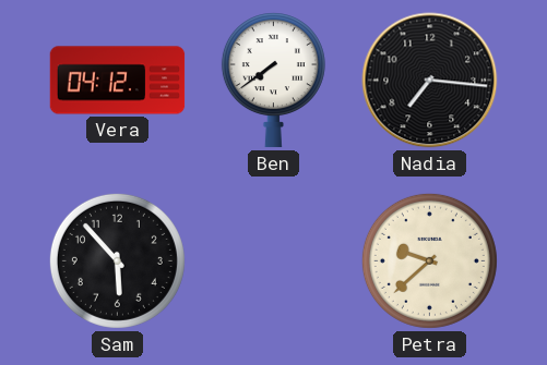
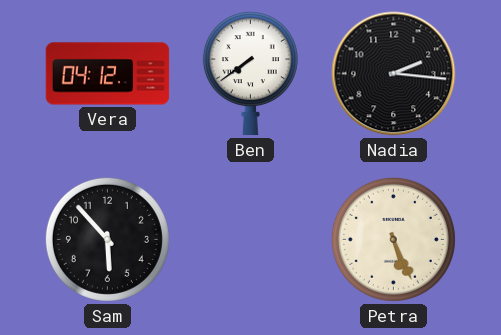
Nadia: 7:16 -> 2:16
Petra: 9:38 -> 5:26
